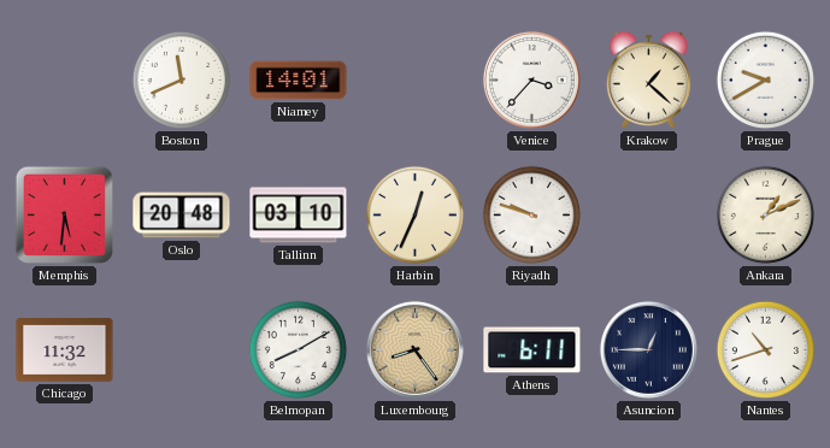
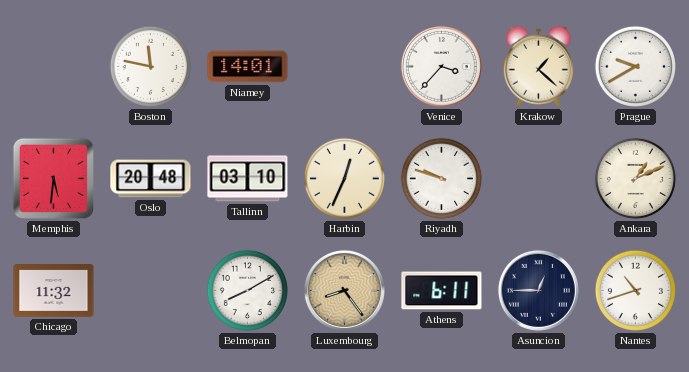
Boston: 11:41 -> 11:47
